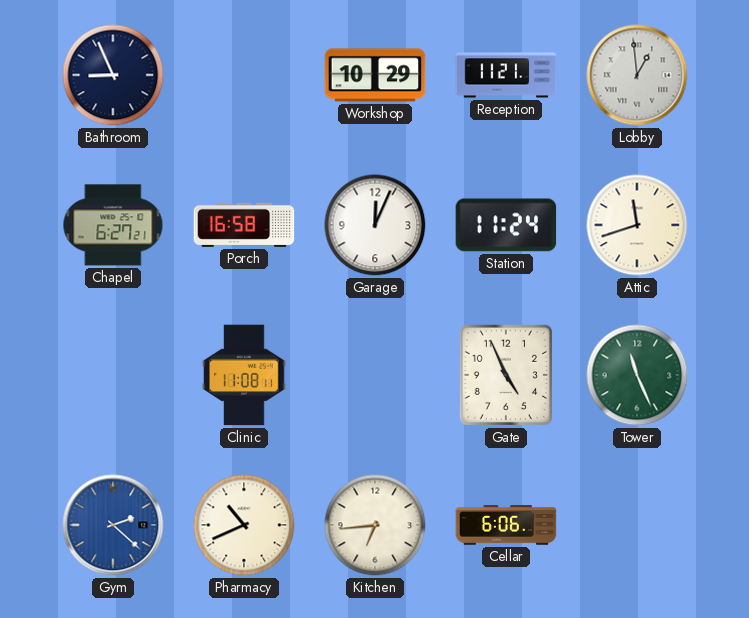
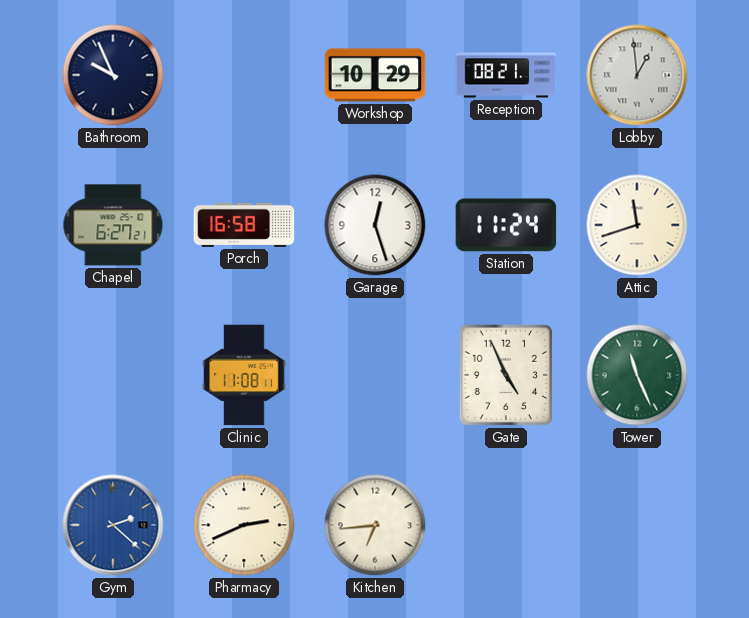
Bathroom: 8:56 -> 9:56
Reception: 11:21 -> 08:21
Garage: 12:04 -> 12:27
Pharmacy: 10:41 -> 2:41
Cellar: 6:06 -> none
